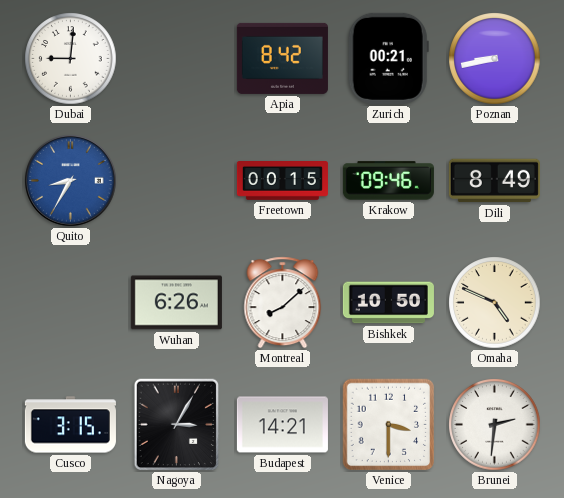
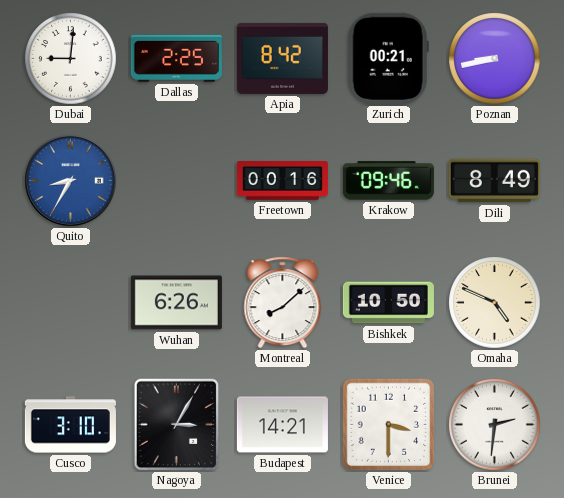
Dallas: none -> 2:25
Freetown: 00:15 -> 00:16
Cusco: 3:15 -> 3:10
